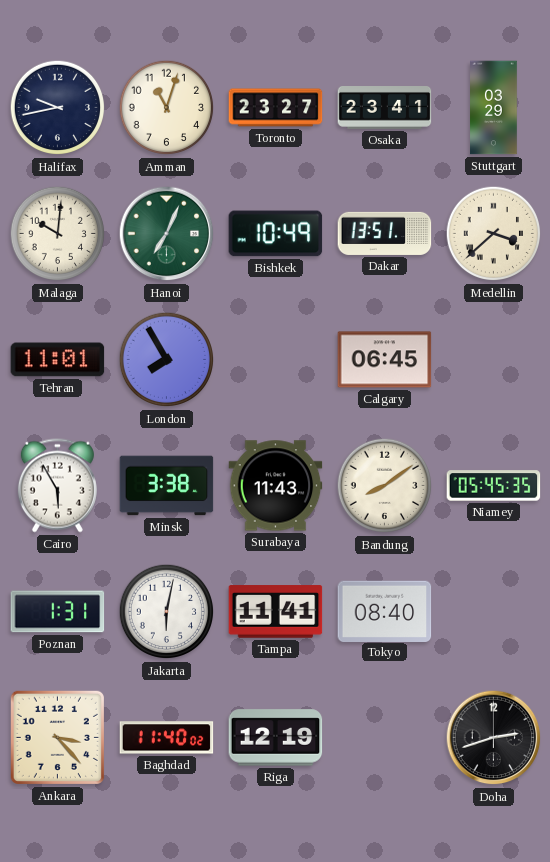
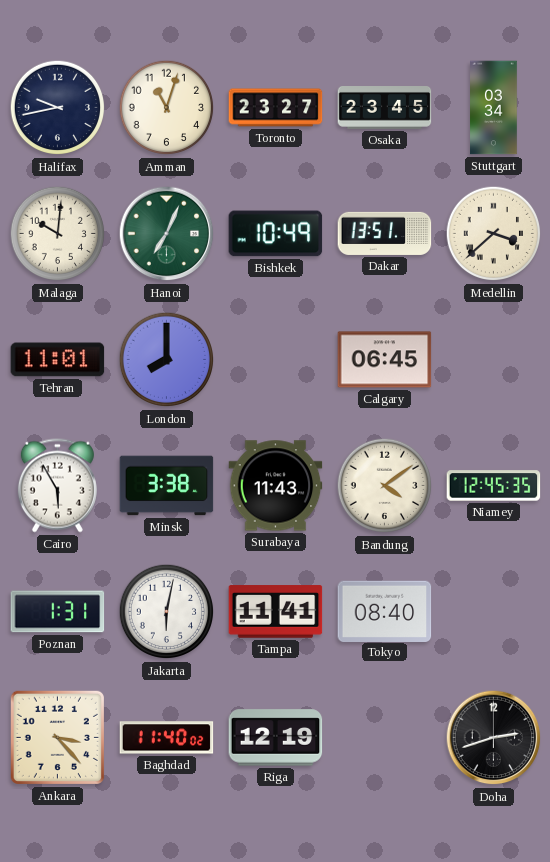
Osaka: 23:41 -> 23:45
Stuttgart: 03:29 -> 03:34
London: 7:55 -> 8:00
Bandung: 8:09 -> 4:09
Niamey: 05:45 -> 12:45
